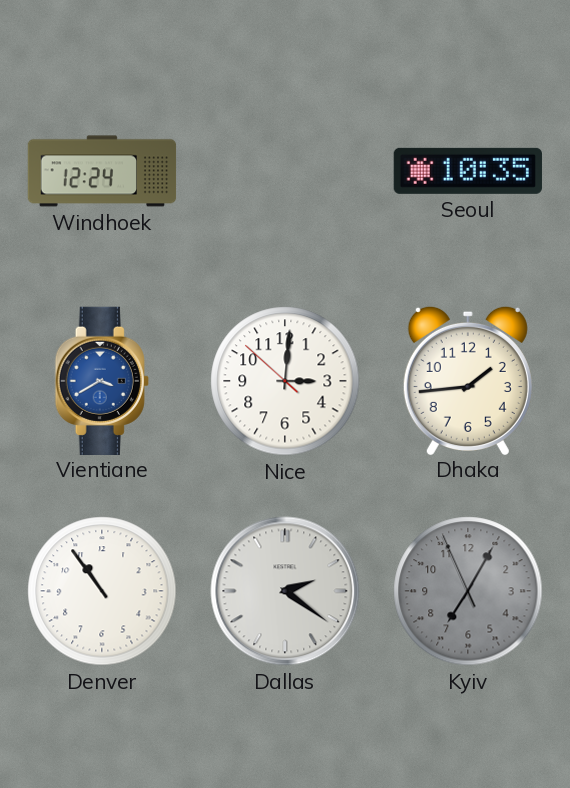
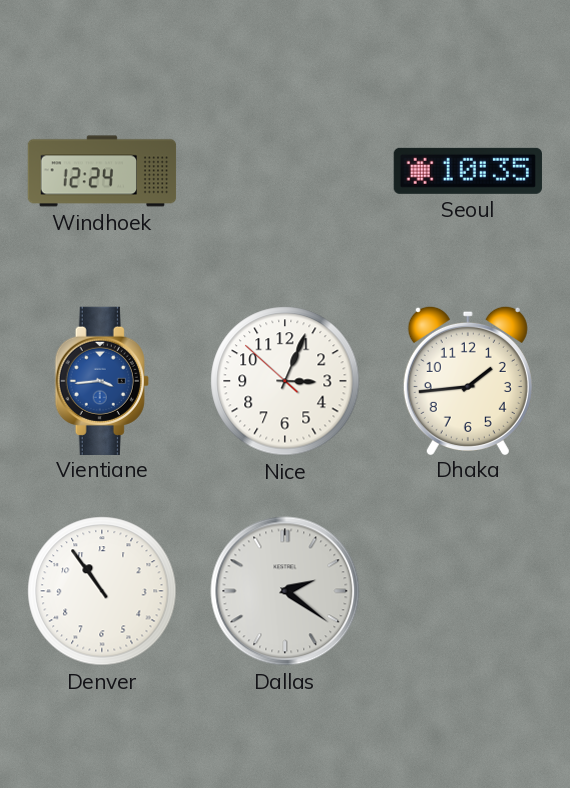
Vientiane: 3:40 -> 3:44
Nice: 3:00 -> 3:03
Kyiv: 7:04 -> none
